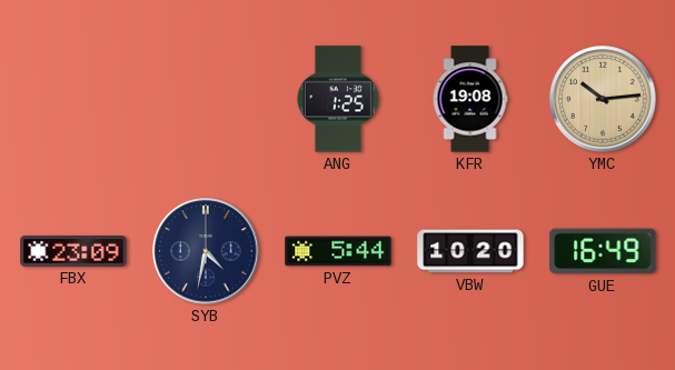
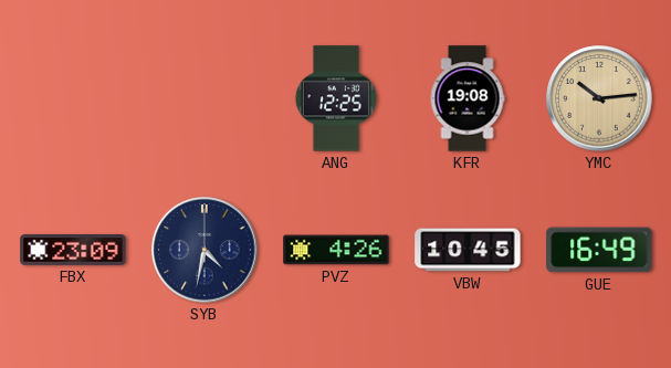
ANG: 1:25 -> 12:25
PVZ: 5:44 -> 4:26
VBW: 10:20 -> 10:45
